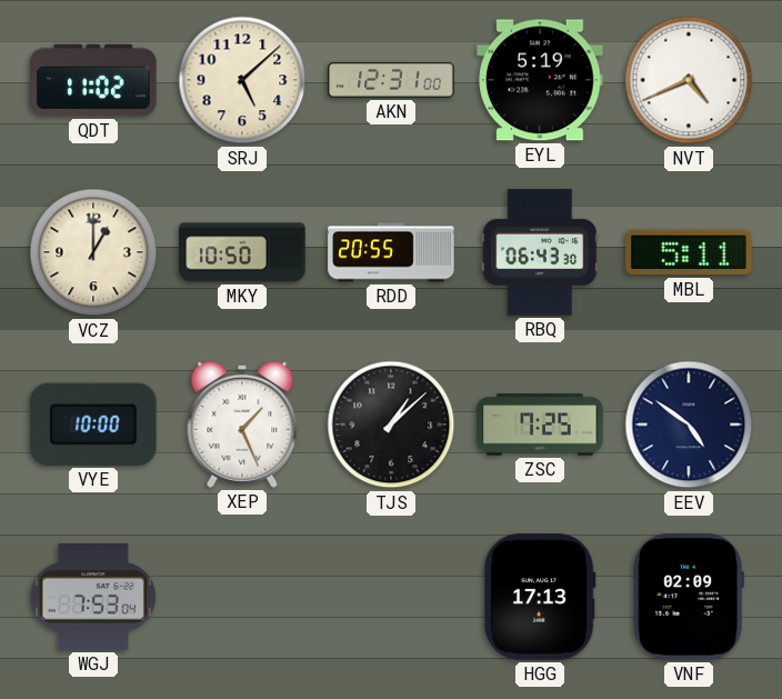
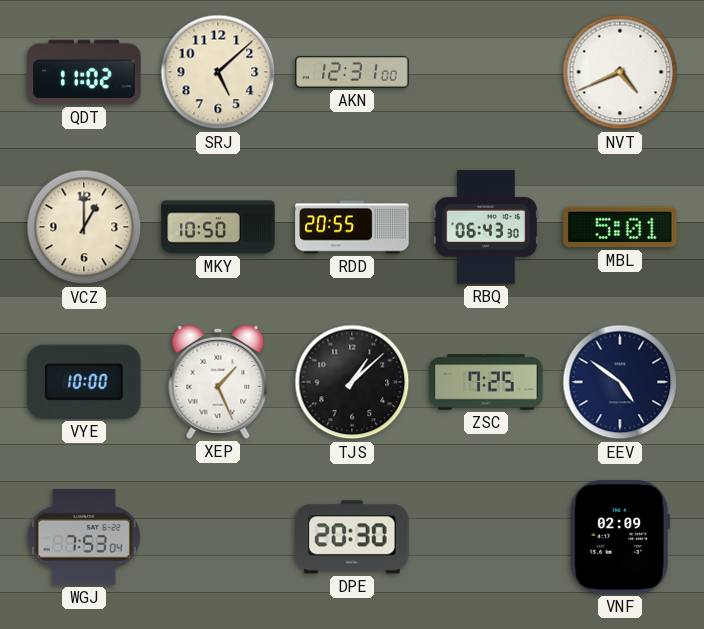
EYL: 5:19 -> none
MBL: 5:11 -> 5:01
DPE: none -> 20:30
HGG: 17:13 -> none
